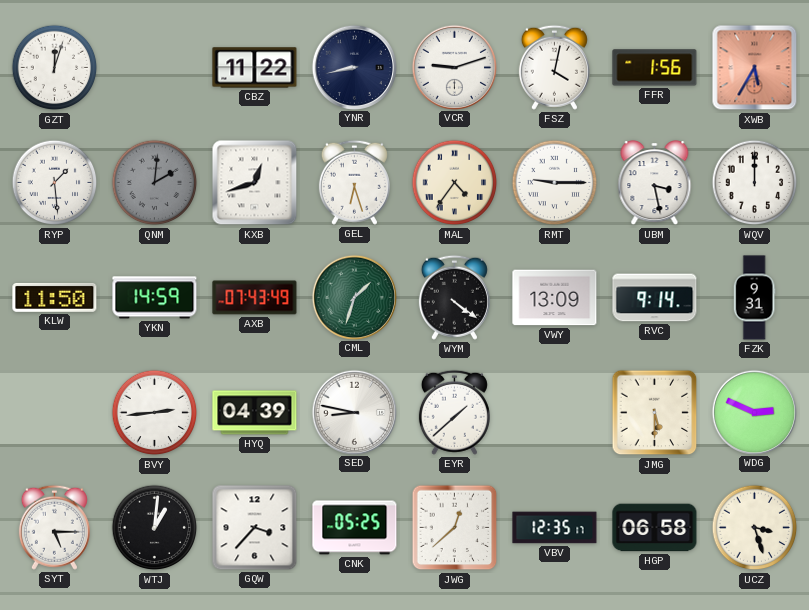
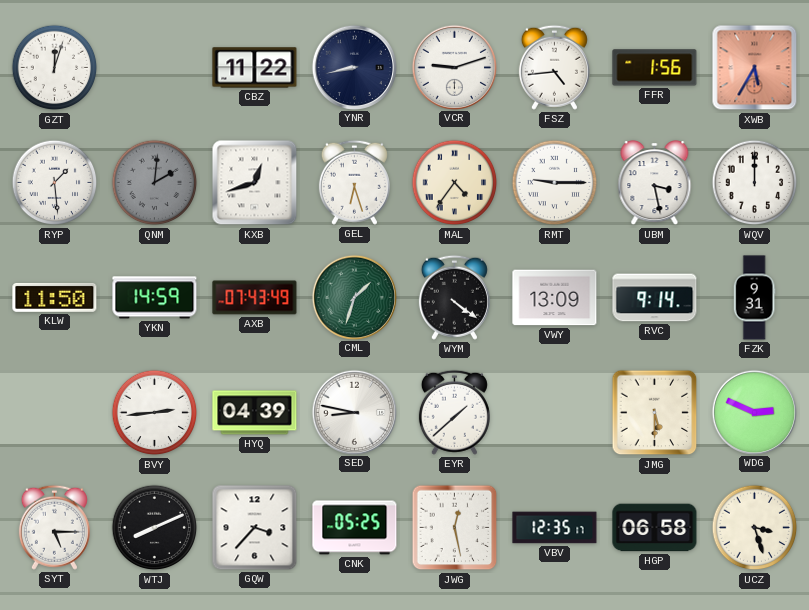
FSZ: 4:02 -> 4:44
WTJ: 1:01 -> 8:11
JWG: 12:38 -> 12:28
